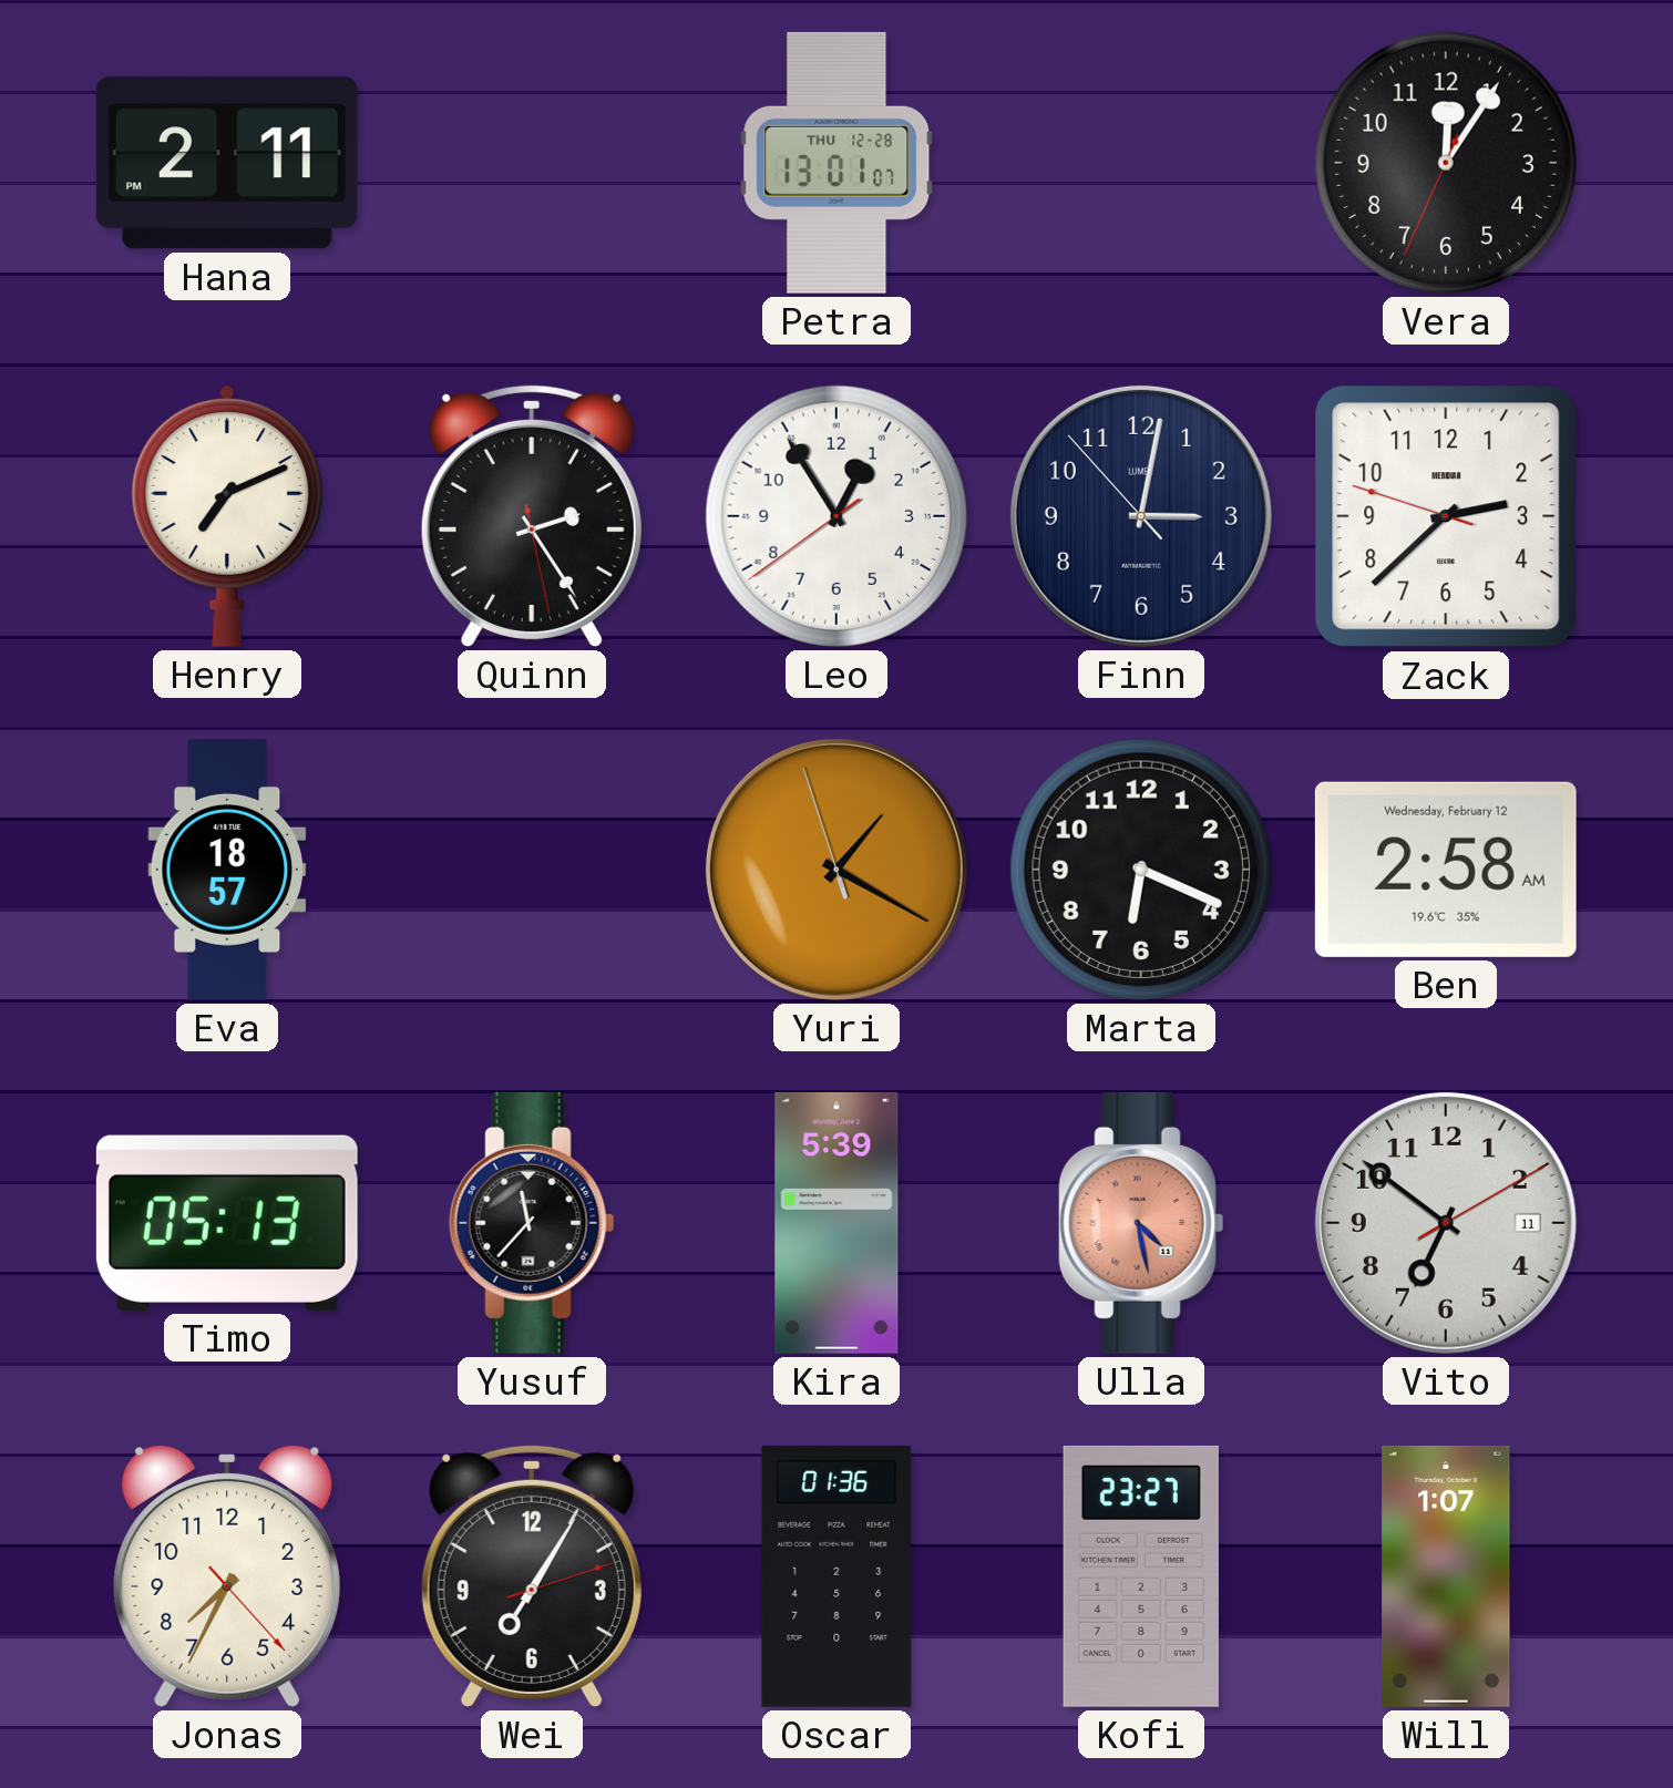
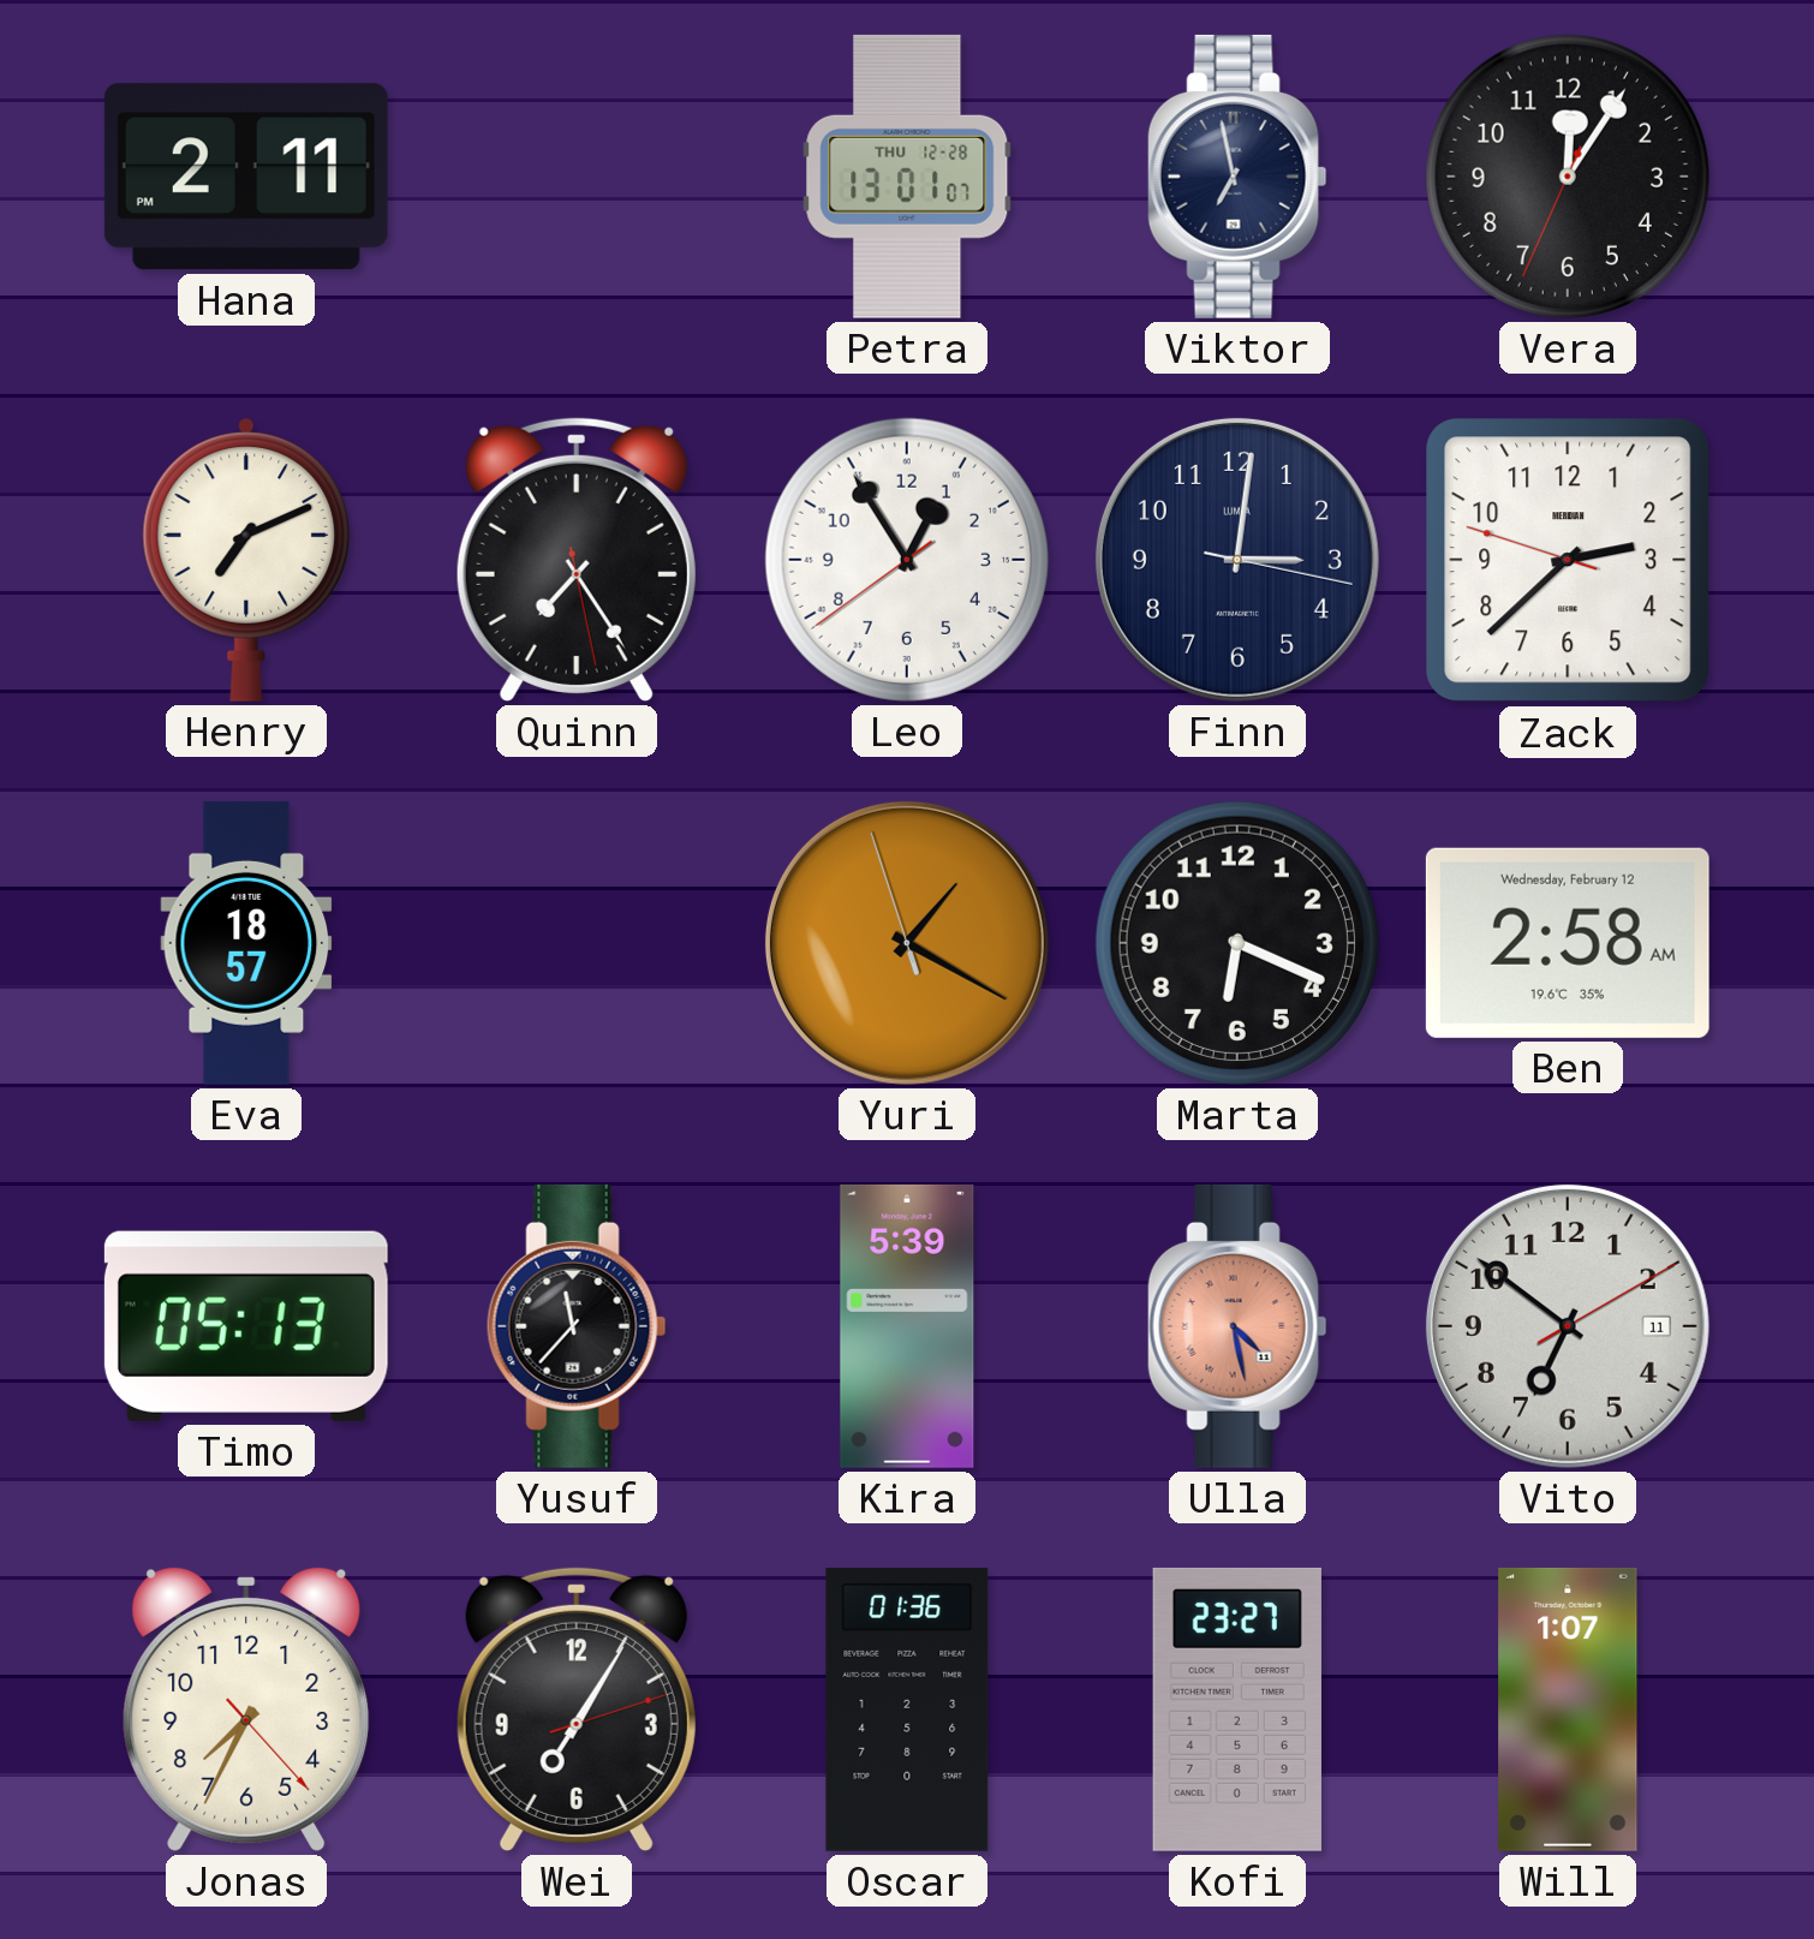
Viktor: none -> 6:58
Quinn: 2:24 -> 7:24
Finn: 3:01:53 -> 3:01:17
